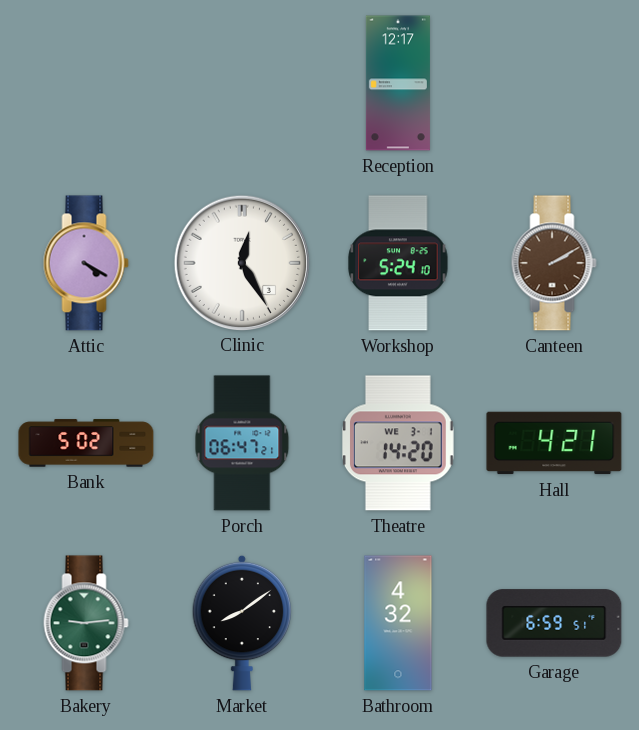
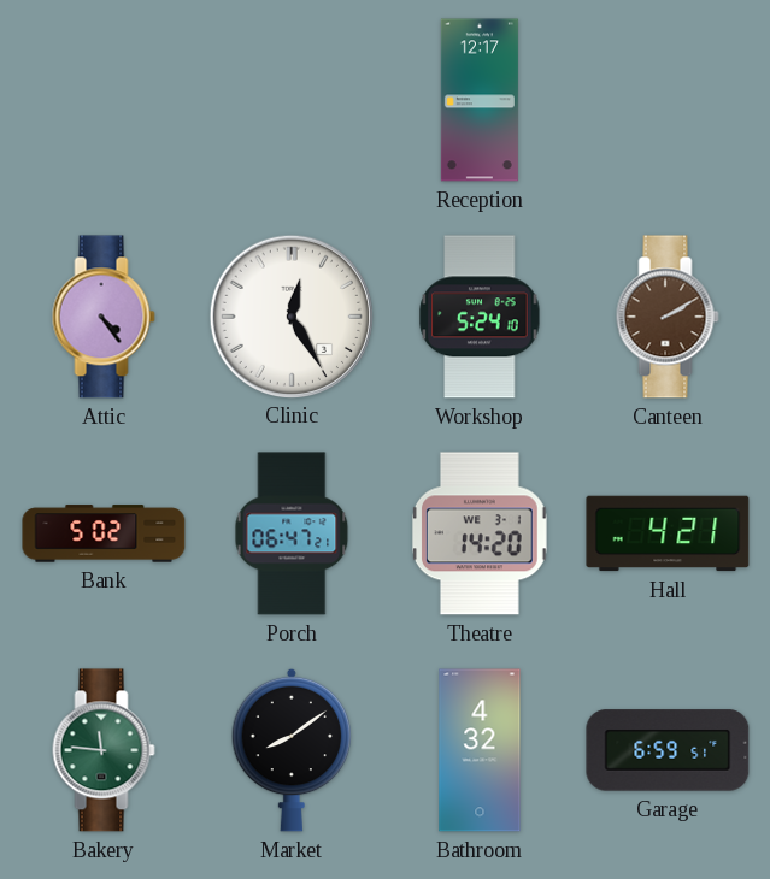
Attic: 4:20 -> 4:24
Bakery: 9:14 -> 11:46
